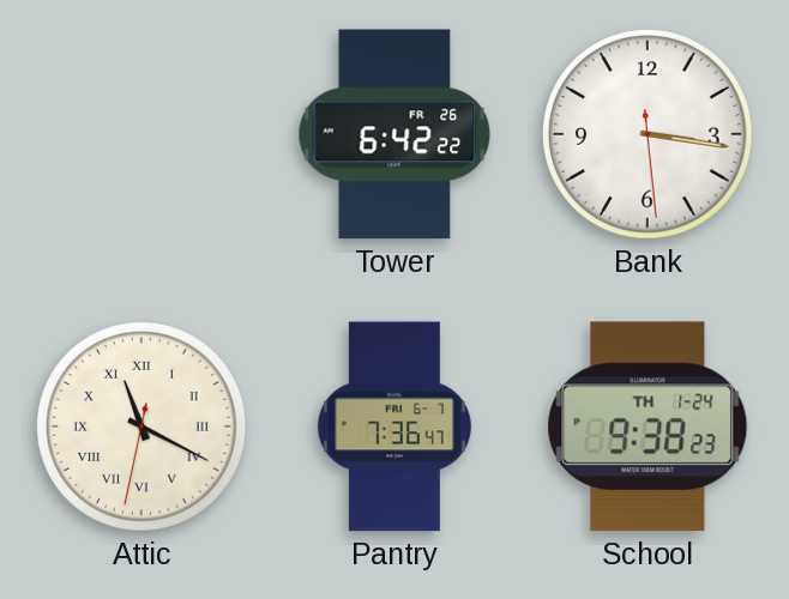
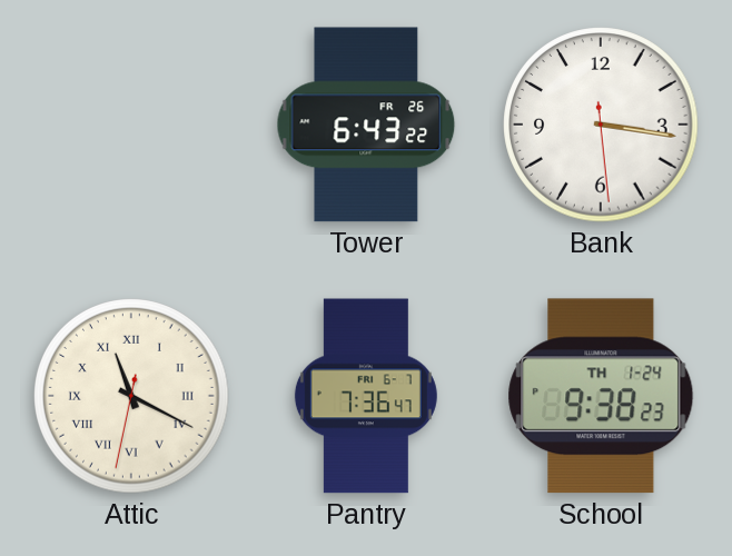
Tower: 6:42 -> 6:43
